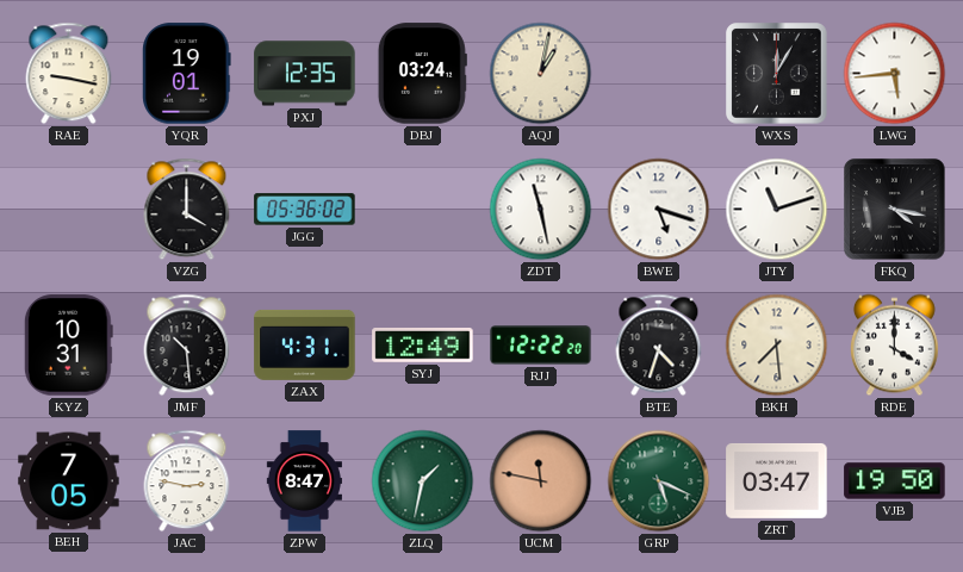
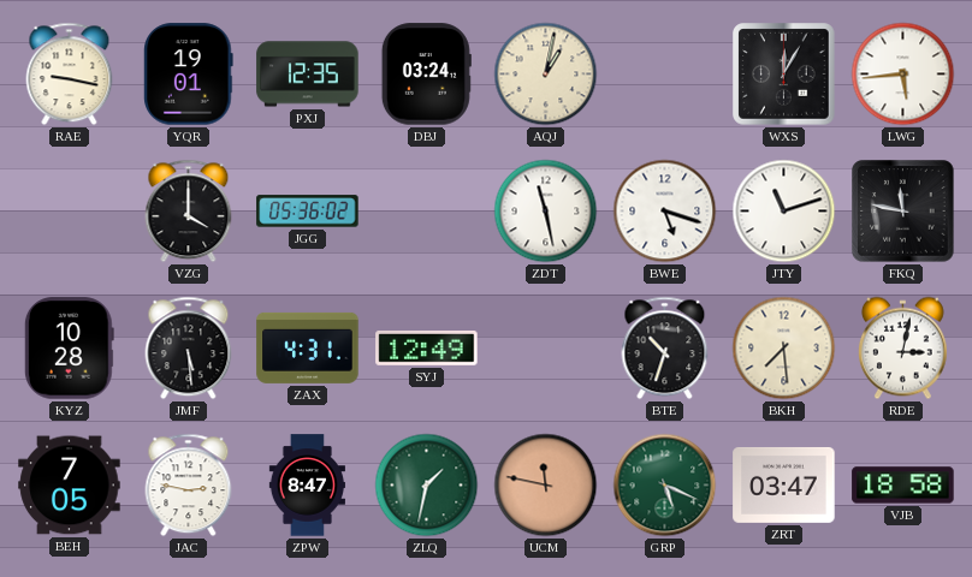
FKQ: 4:17 -> 11:47
KYZ: 10:31 -> 10:28
JMF: 10:29 -> 5:29
RJJ: 12:22 -> none
BTE: 4:33 -> 10:33
RDE: 4:00 -> 3:02
VJB: 19:50 -> 18:58
